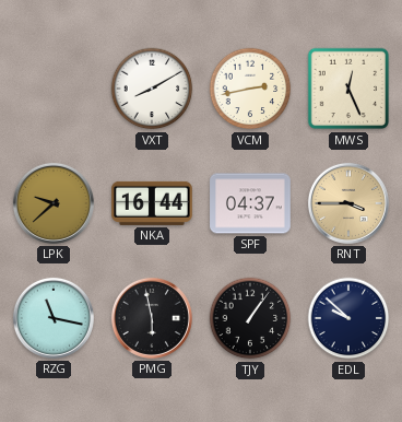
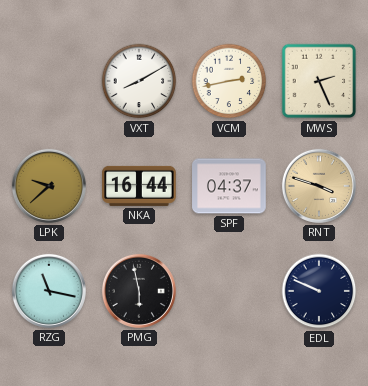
MWS: 12:26 -> 2:26
RNT: 3:45 -> 3:48
TJY: 1:06 -> none
EDL: 9:52 -> 9:49
